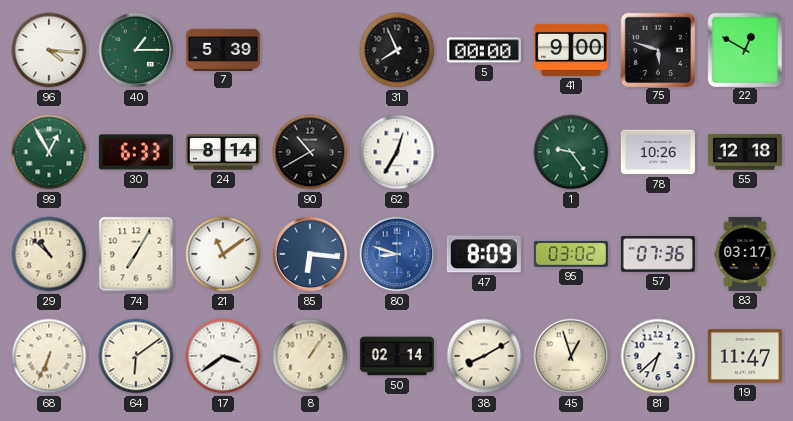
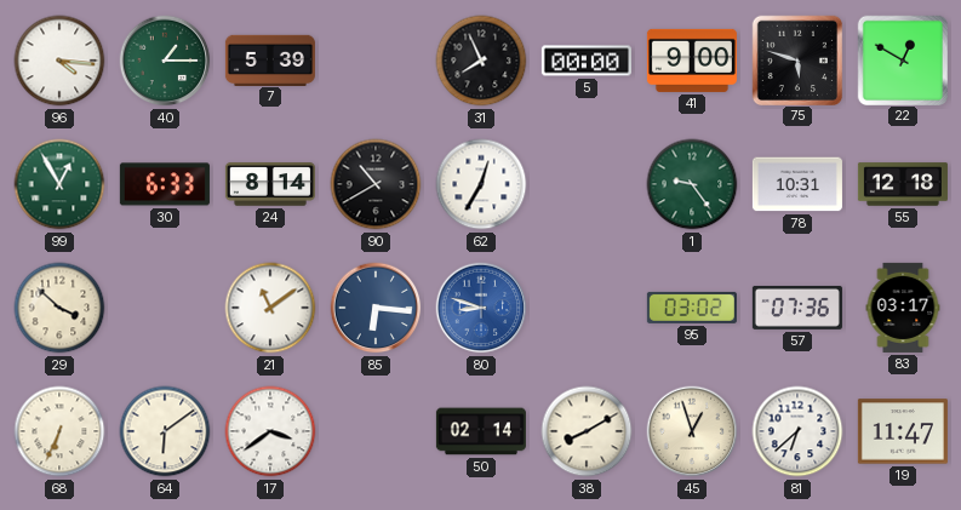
78: 10:26 -> 10:31
29: 10:52 -> 3:52
74: 7:05 -> none
47: 8:09 -> none
8: 1:06 -> none
